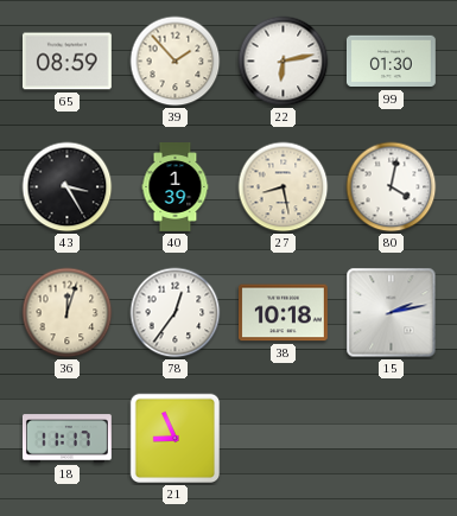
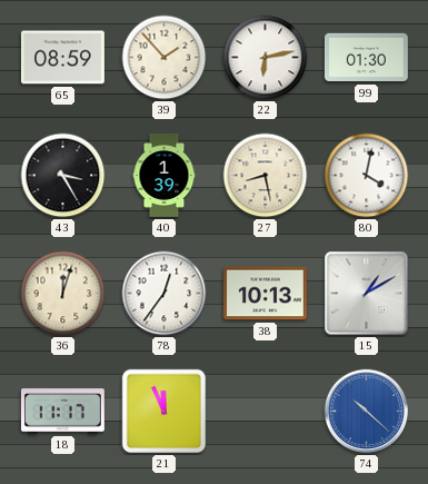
38: 10:18 -> 10:13
15: 2:13 -> 1:10
21: 8:56 -> 11:56
74: none -> 10:22
